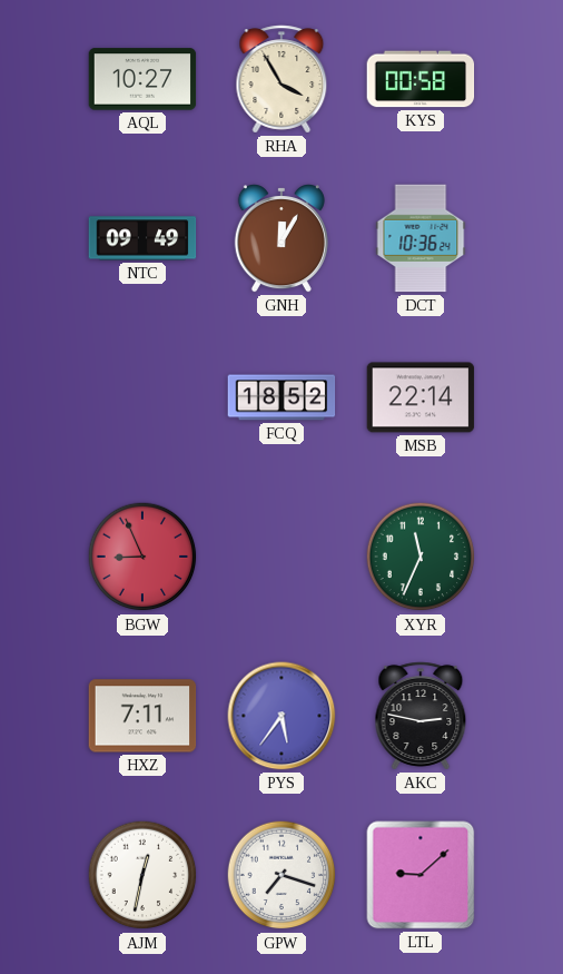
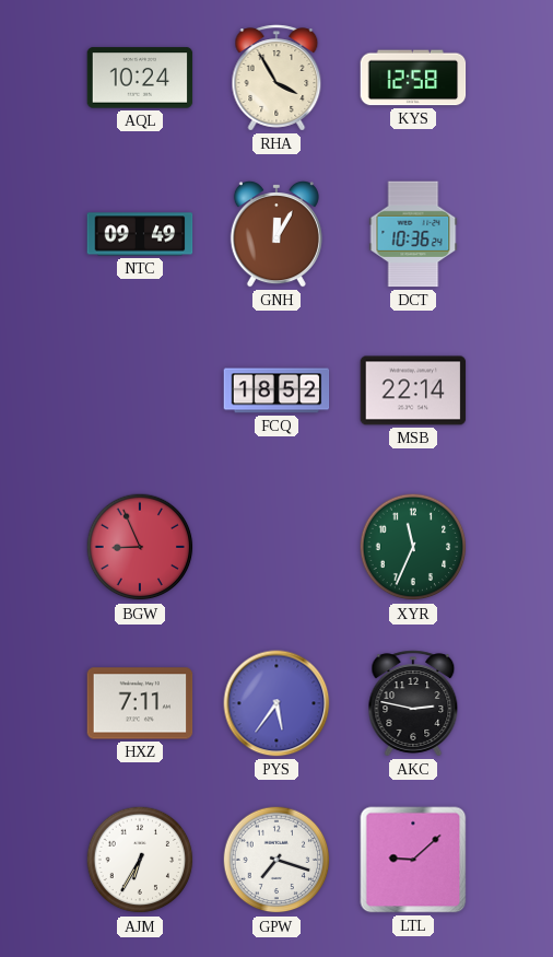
AQL: 10:27 -> 10:24
KYS: 00:58 -> 12:58
AJM: 12:32 -> 6:35
